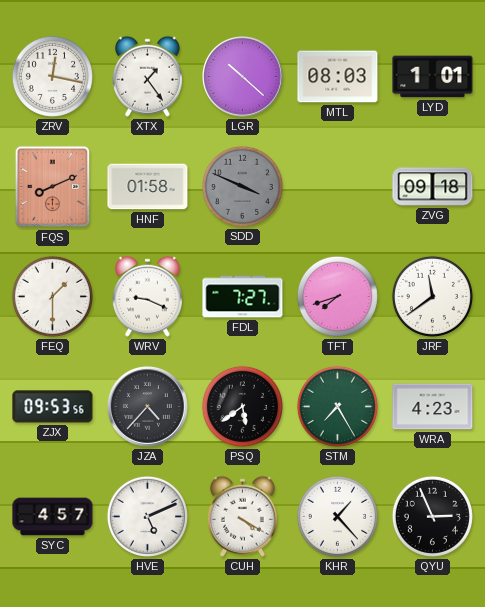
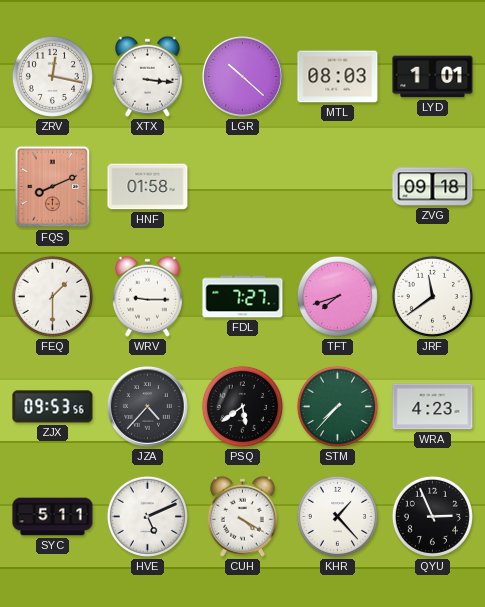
XTX: 1:24 -> 3:16
SDD: 3:49 -> none
WRV: 9:19 -> 9:15
STM: 7:25 -> 7:37
SYC: 4:57 -> 5:11
